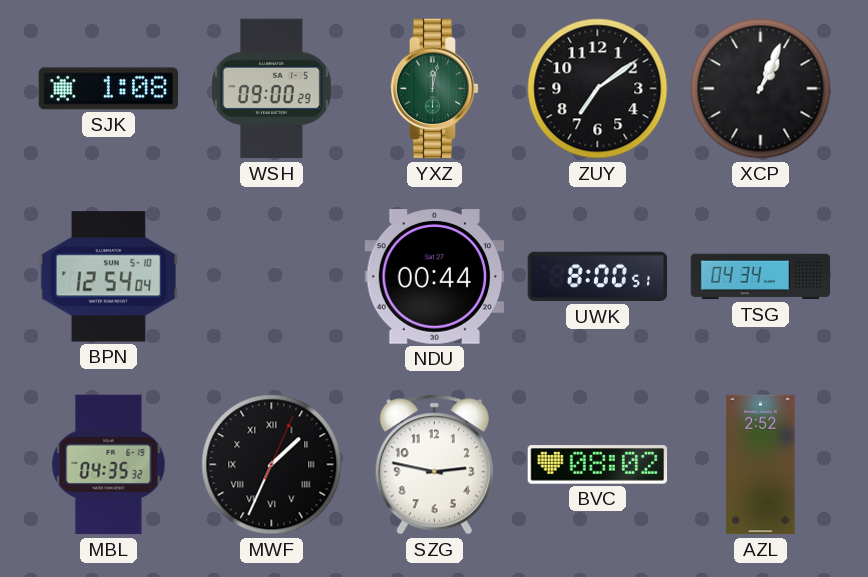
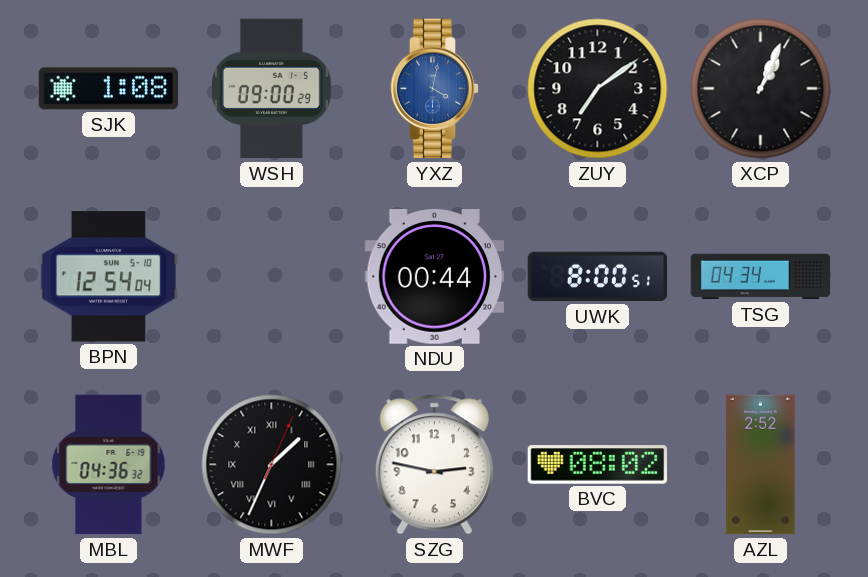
YXZ: 12:02 -> 4:02
YXZ dial: green -> blue
MBL: 04:35 -> 04:36
